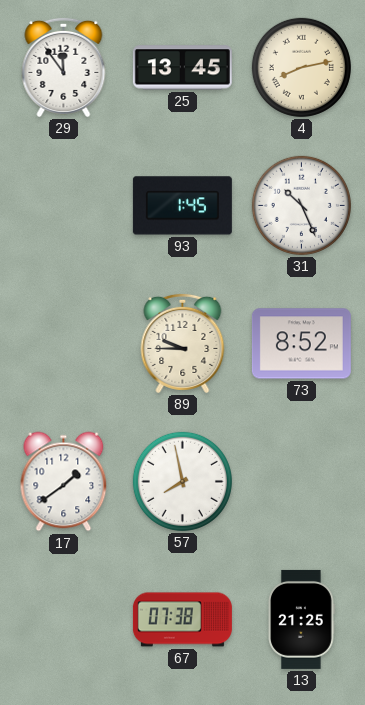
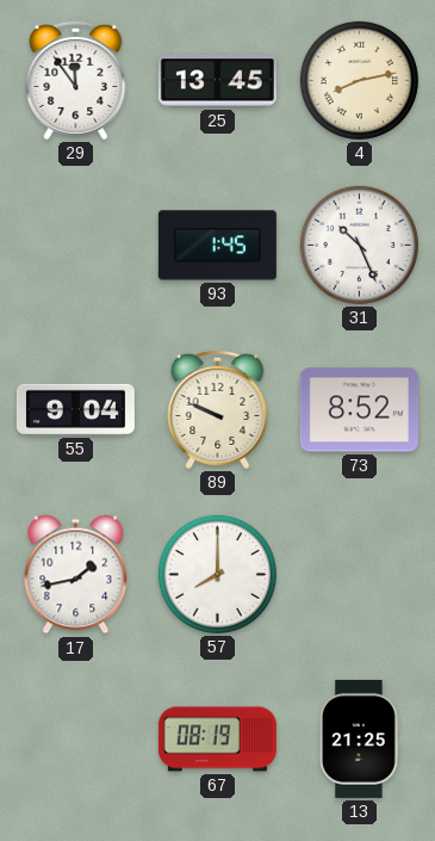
55: none -> 9:04
89: 9:45 -> 9:49
17: 1:39 -> 1:43
57: 7:58 -> 8:00
67: 07:38 -> 08:19
